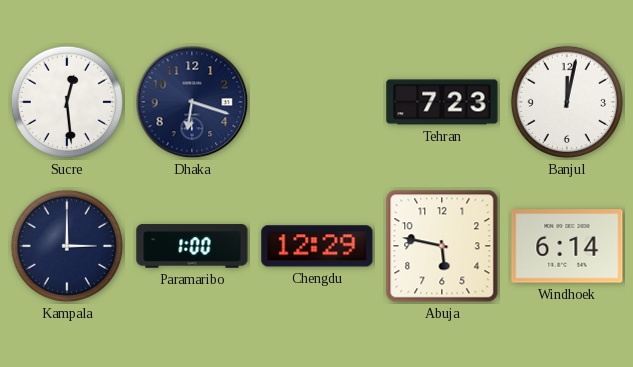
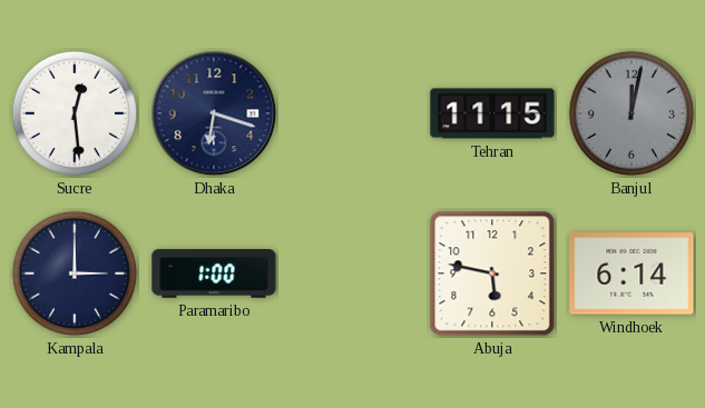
Tehran: 7:23 -> 11:15
Banjul dial: white -> grey
Chengdu: 12:29 -> none
